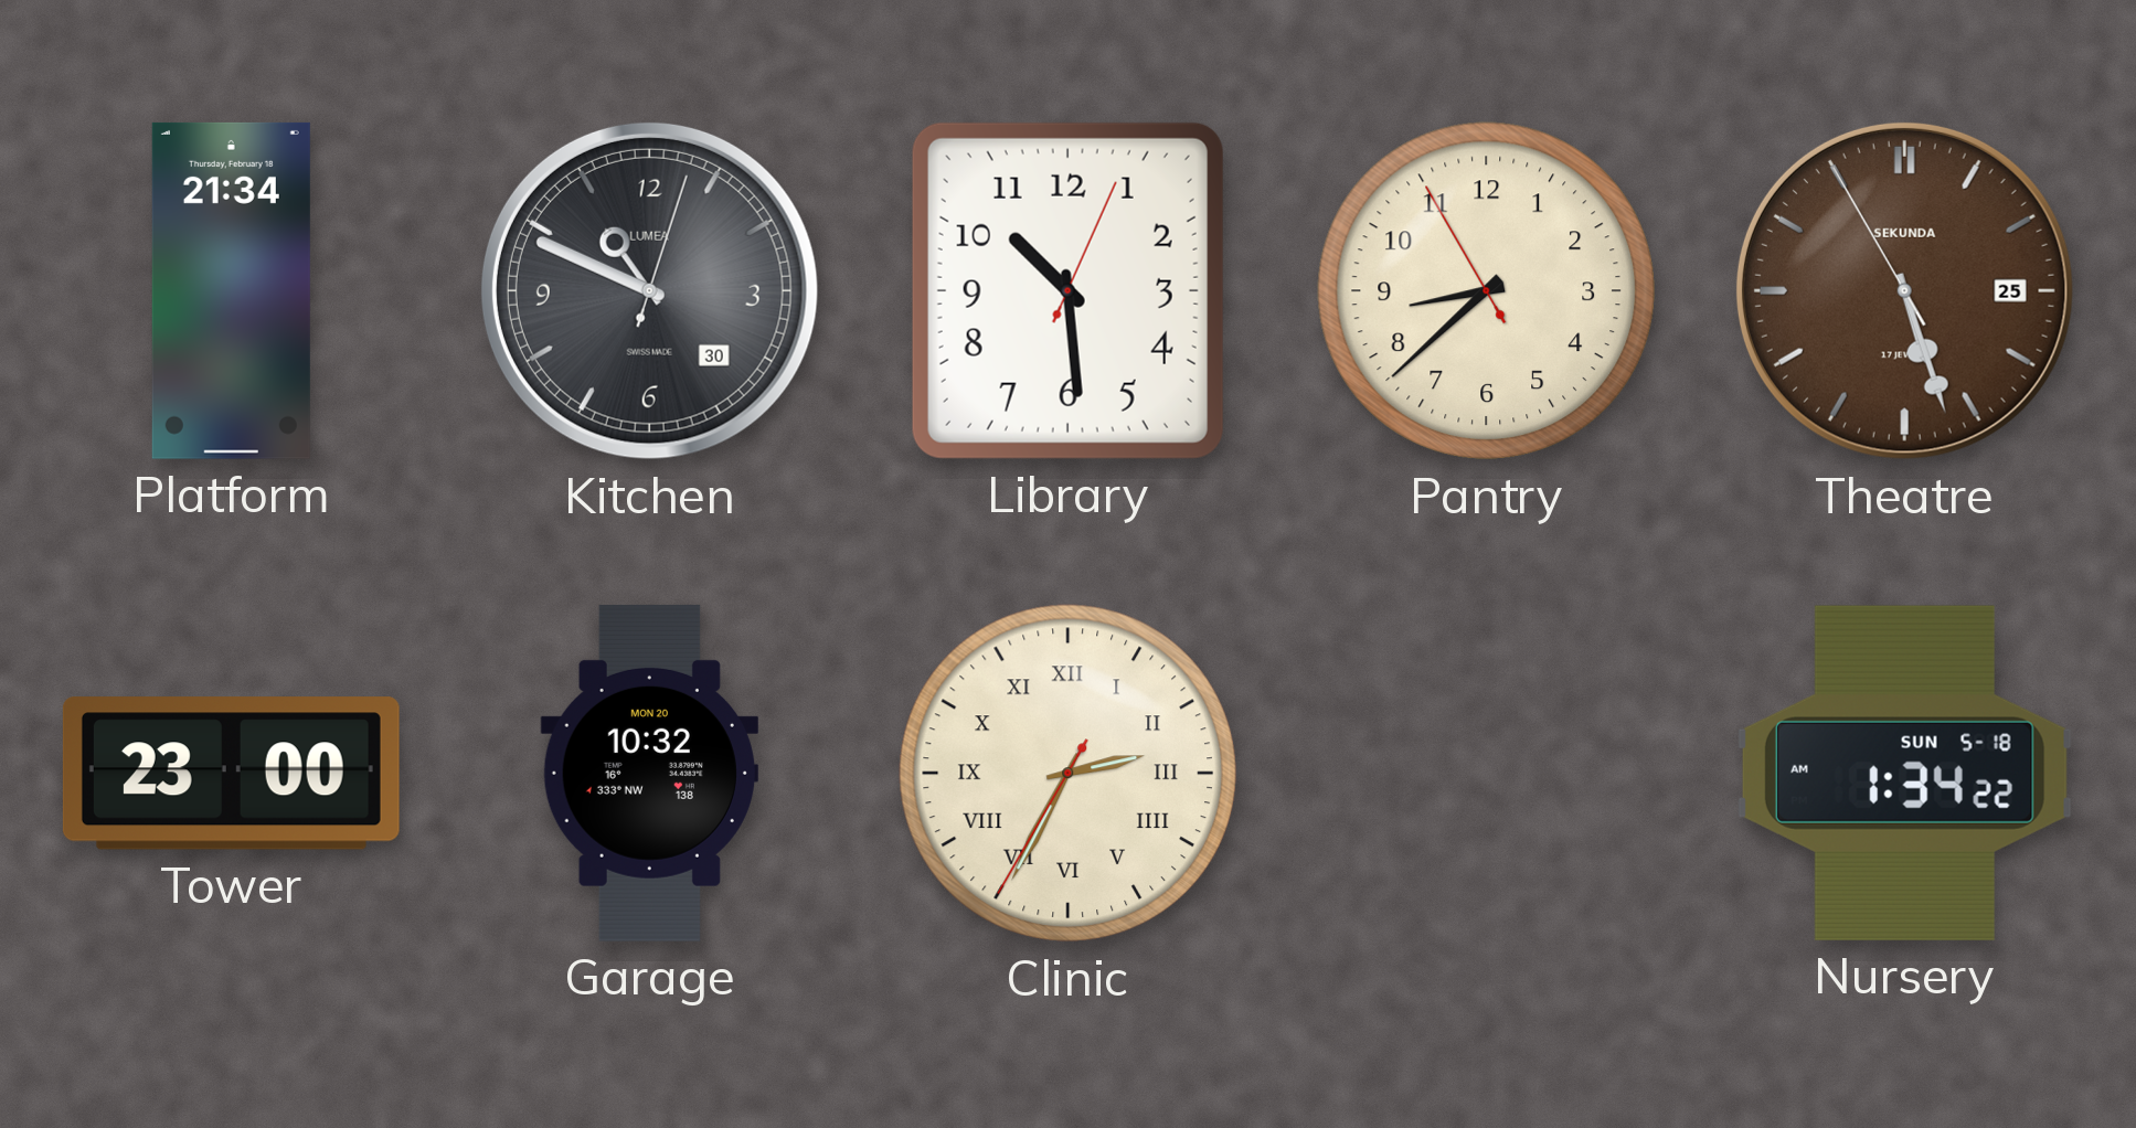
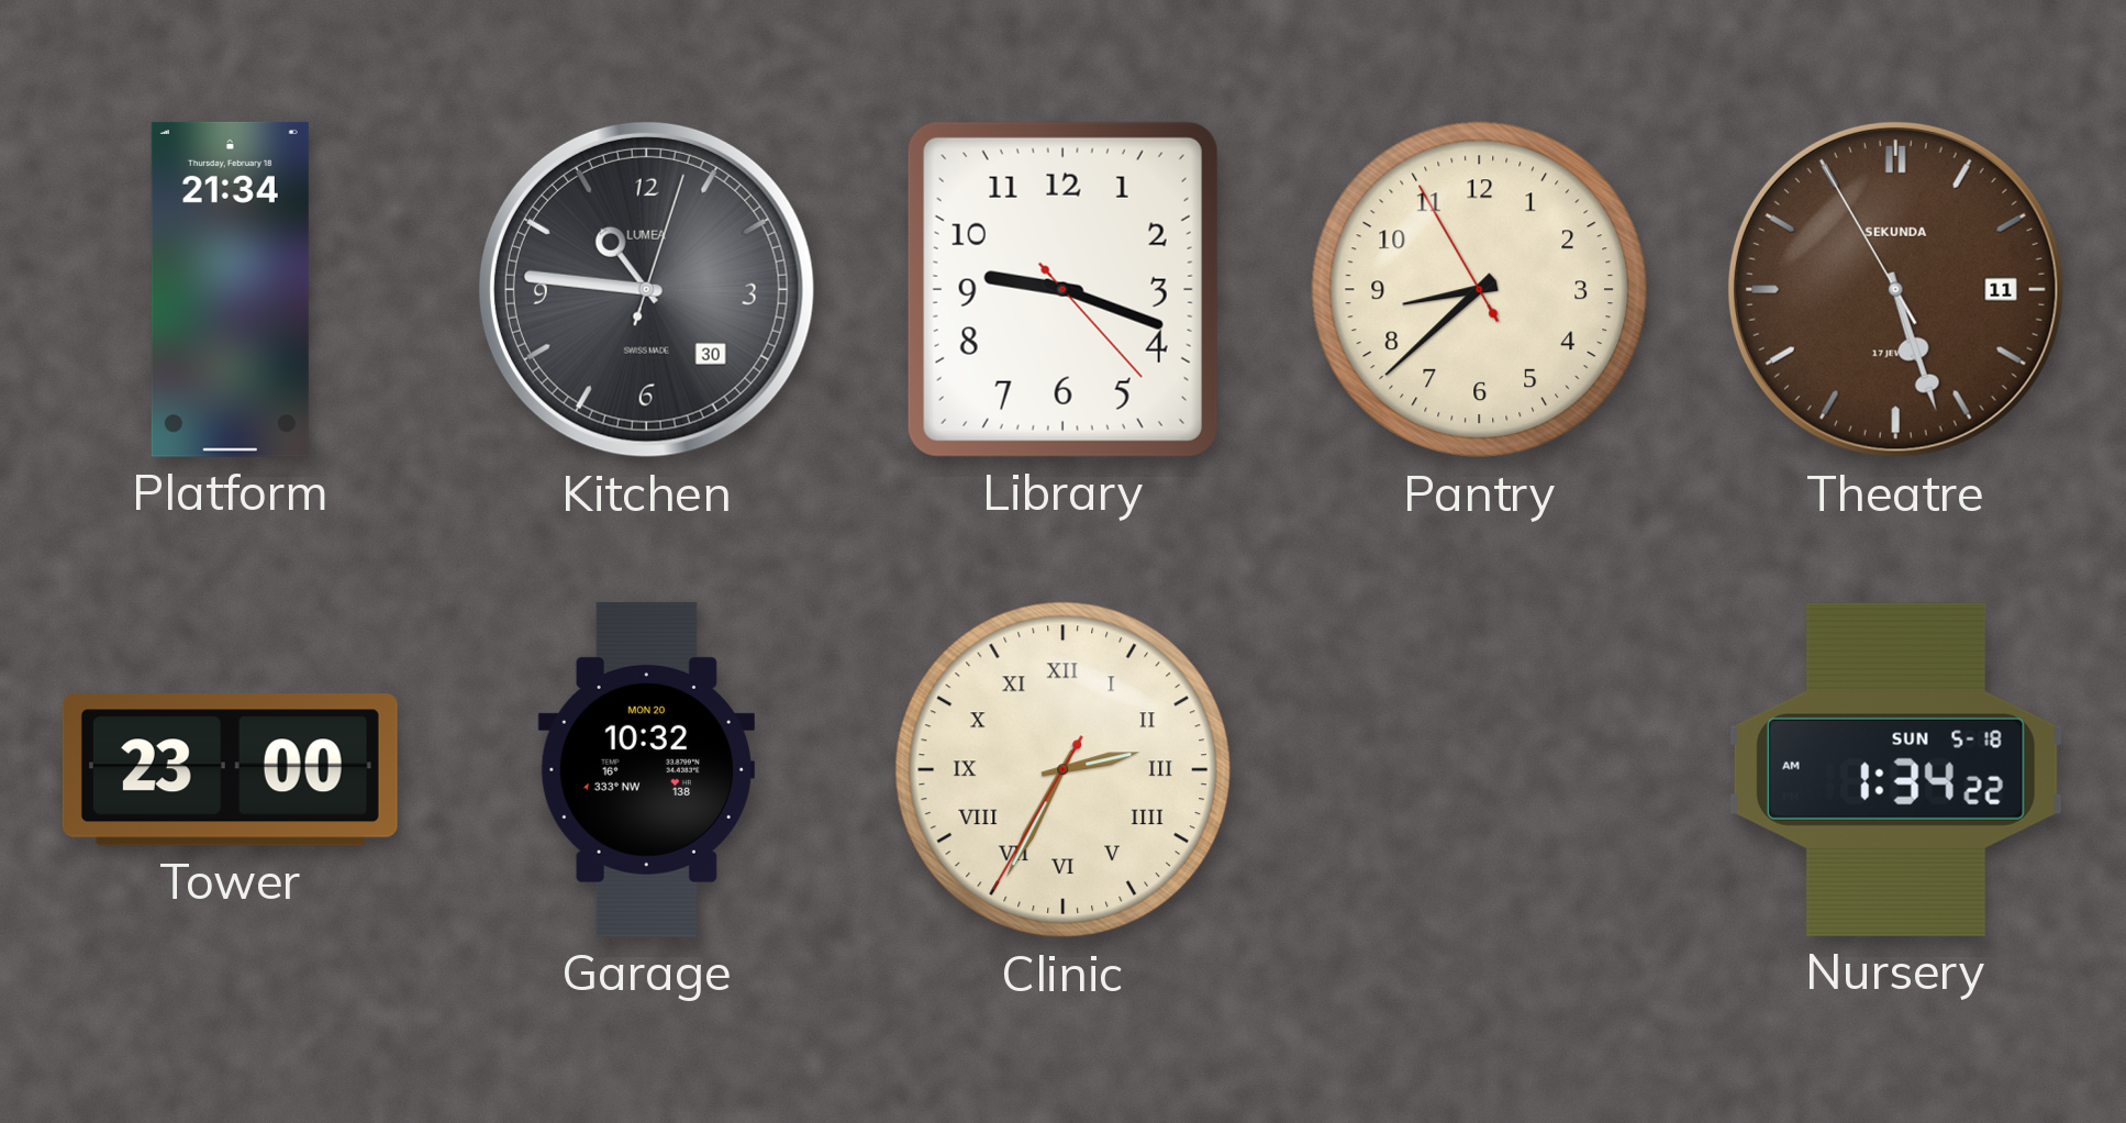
Kitchen: 10:49 -> 10:46
Library: 10:29 -> 9:18
Theatre date: 25 -> 11
